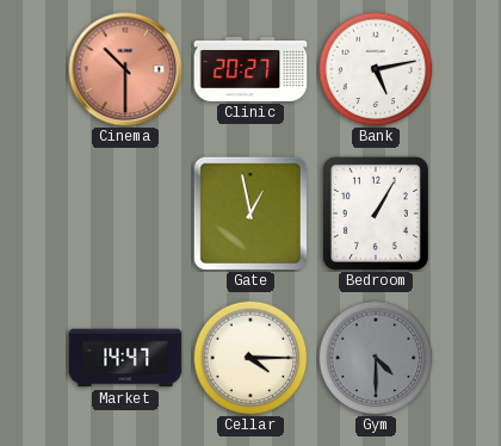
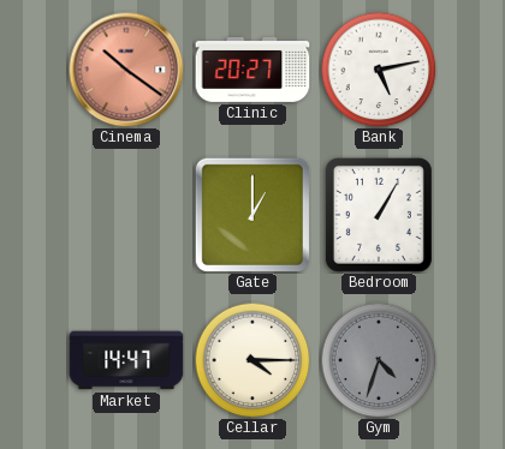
Cinema: 10:30 -> 10:21
Gate: 12:58 -> 1:00
Gym: 4:30 -> 4:33
